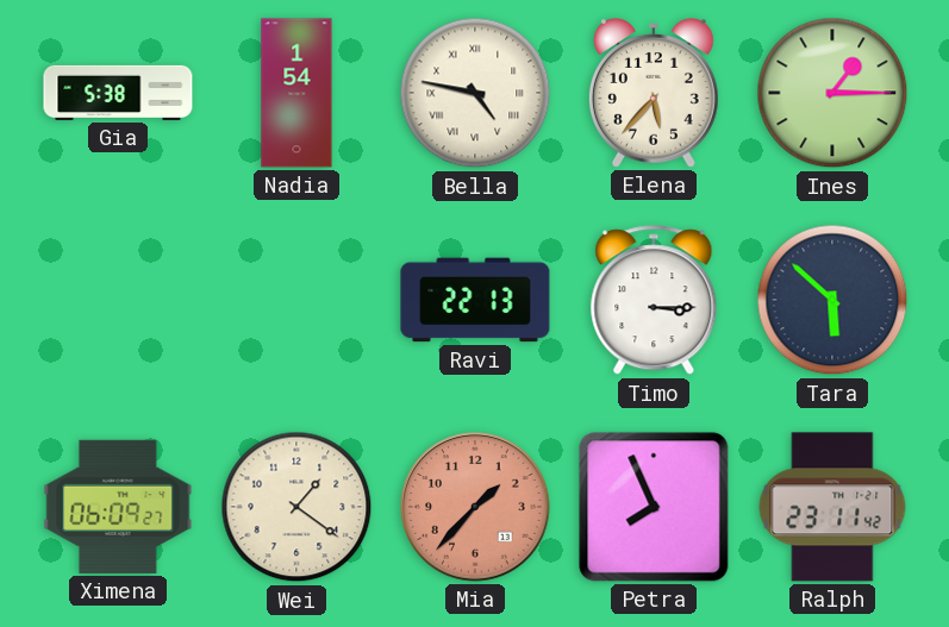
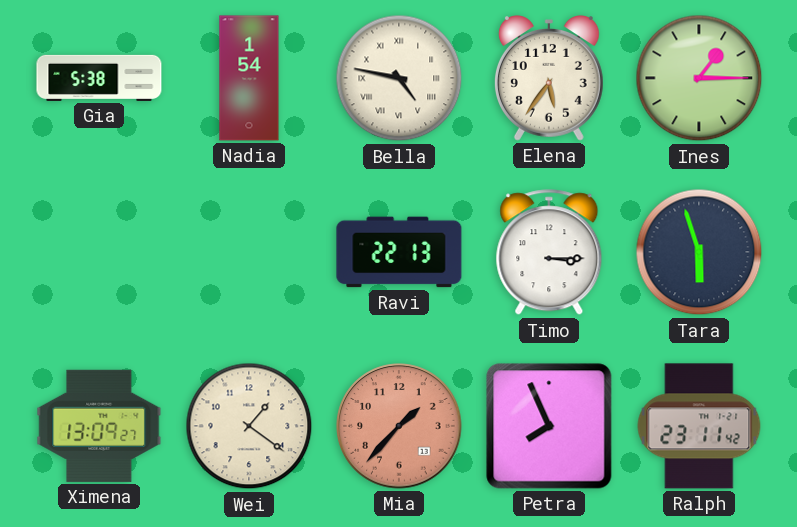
Elena: 5:37 -> 5:36
Tara: 5:52 -> 5:57
Ximena: 06:09 -> 13:09
